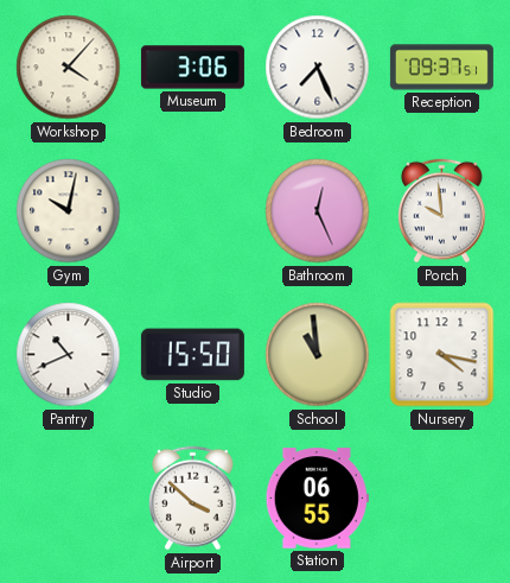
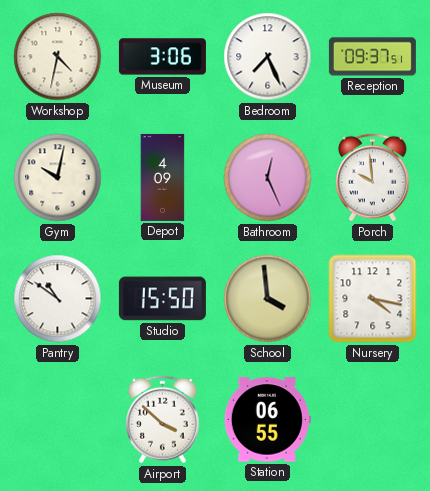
Workshop: 4:07 -> 4:32
Depot: none -> 4:09
Pantry: 10:41 -> 10:51
School: 10:59 -> 3:59
